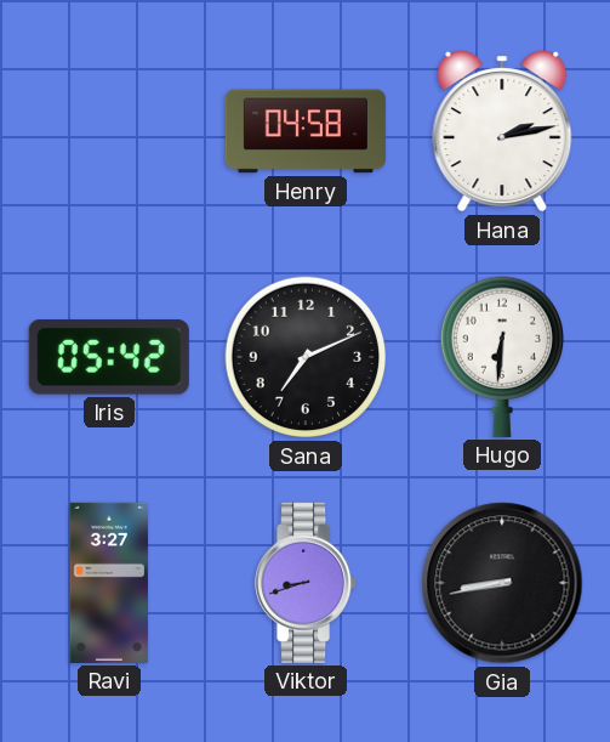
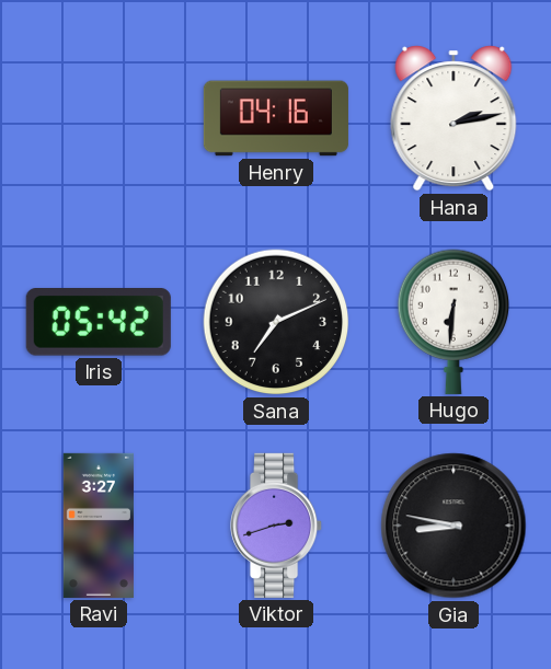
Henry: 04:58 -> 04:16
Viktor: 8:42 -> 2:42
Gia: 8:43 -> 8:47
